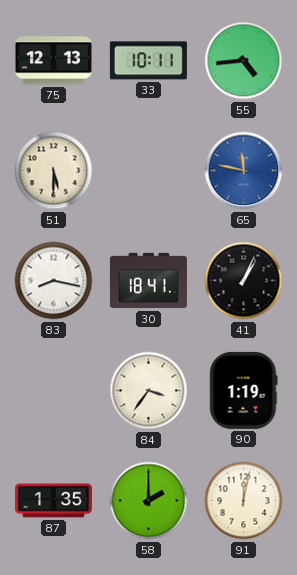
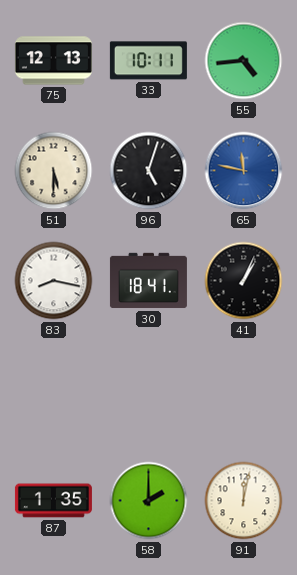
96: none -> 5:03
84: 3:36 -> none
90: 1:19 -> none
